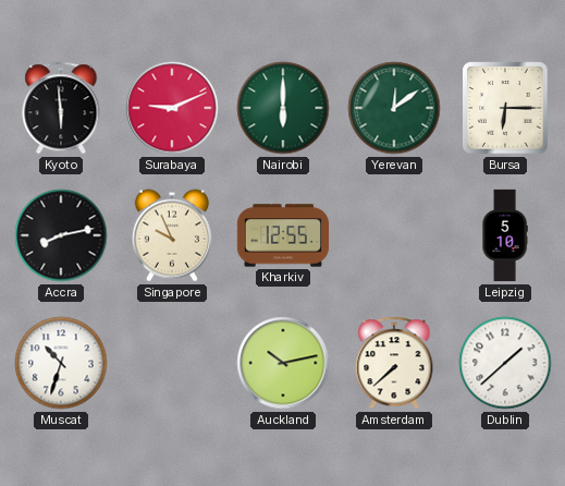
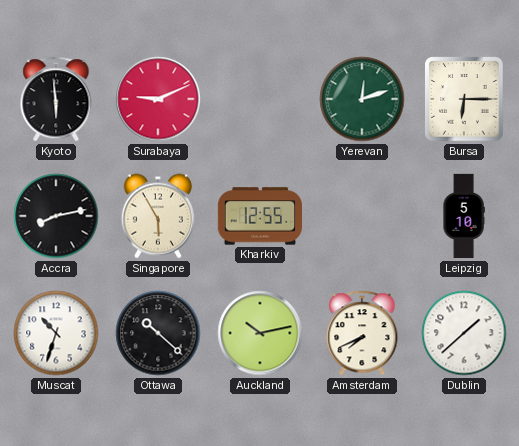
Nairobi: 6:00 -> none
Yerevan: 12:09 -> 12:12
Singapore: 9:56 -> 5:55
Ottawa: none -> 10:22
Amsterdam: 7:38 -> 7:41
